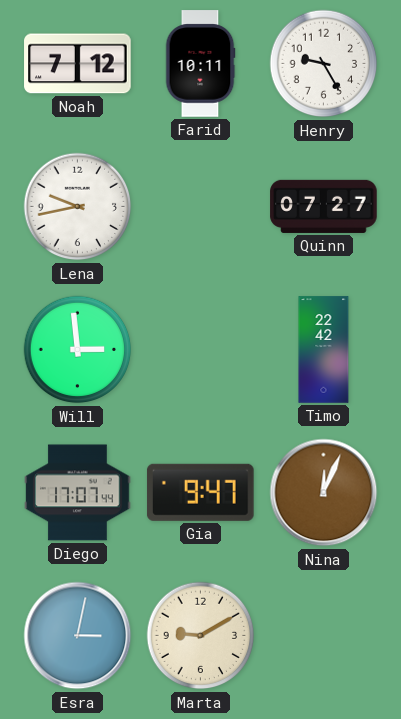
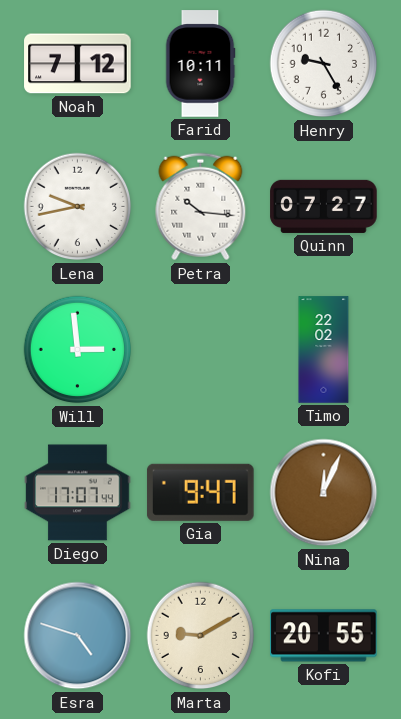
Petra: none -> 10:16
Timo: 22:42 -> 22:02
Esra: 3:02 -> 4:48
Kofi: none -> 20:55
